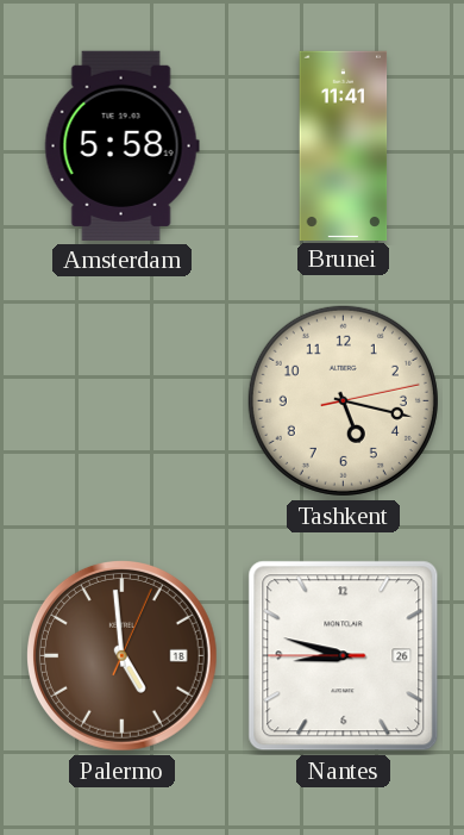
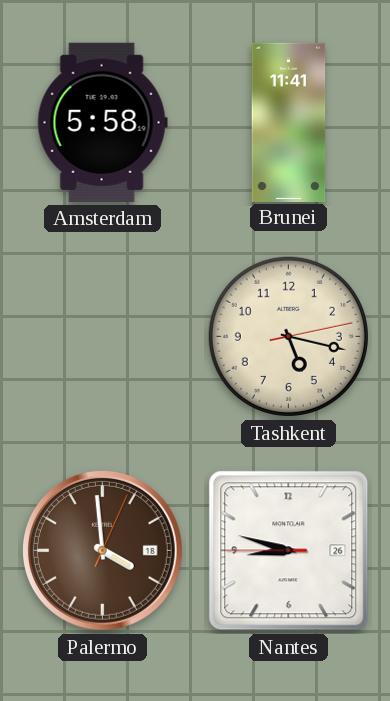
Palermo: 4:59 -> 3:59
